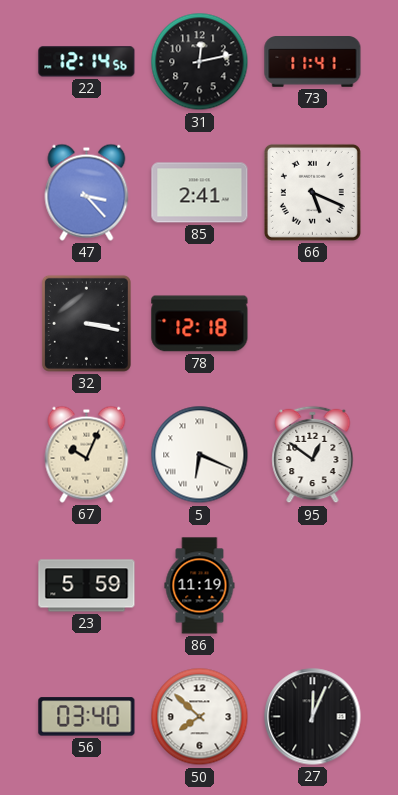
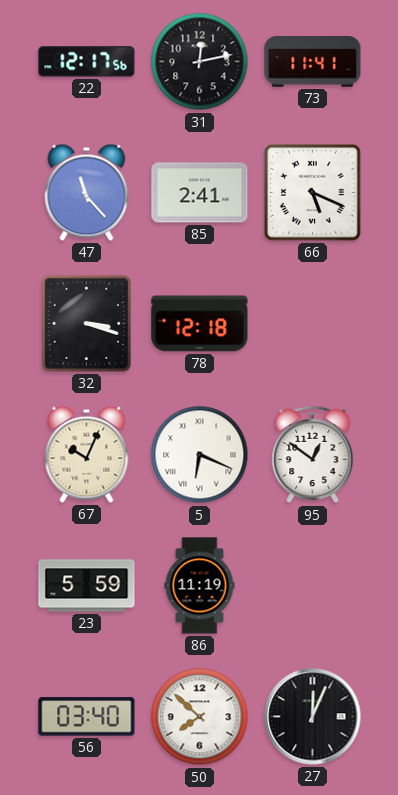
22: 12:14 -> 12:17
47: 3:23 -> 11:23
32: 3:17 -> 3:18
